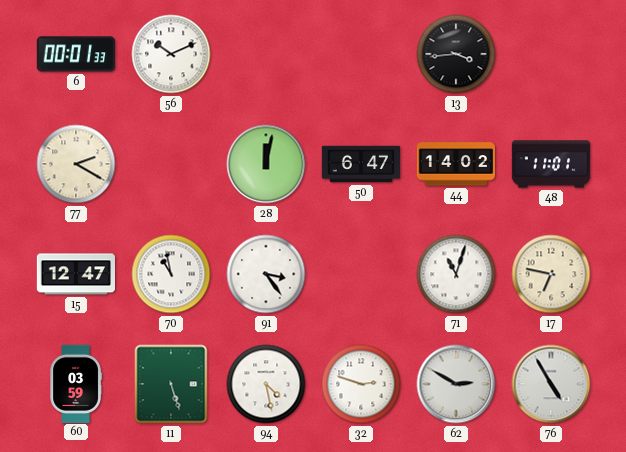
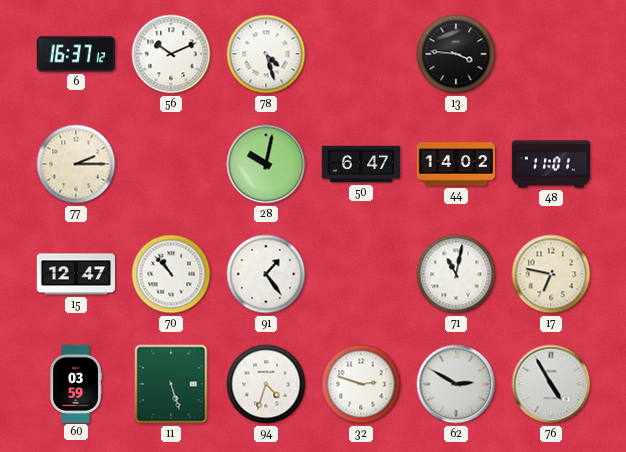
6: 00:01 -> 16:37
78: none -> 4:27
13: 3:44 -> 3:46
77: 2:20 -> 2:15
28: 12:02 -> 10:02
70: 10:58 -> 10:53
91: 3:24 -> 1:24
71: 11:03 -> 11:02
94: 4:28 -> 4:33
